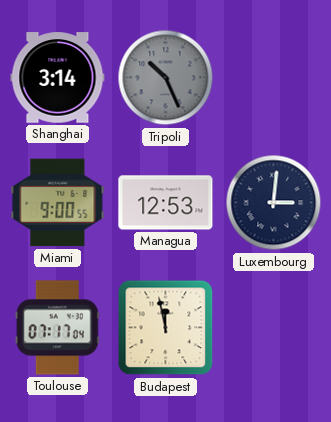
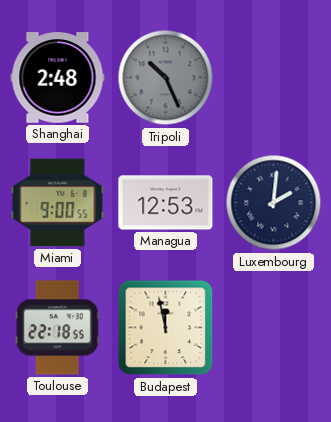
Shanghai: 3:14 -> 2:48
Luxembourg: 3:01 -> 2:01
Toulouse: 07:17 -> 22:18
